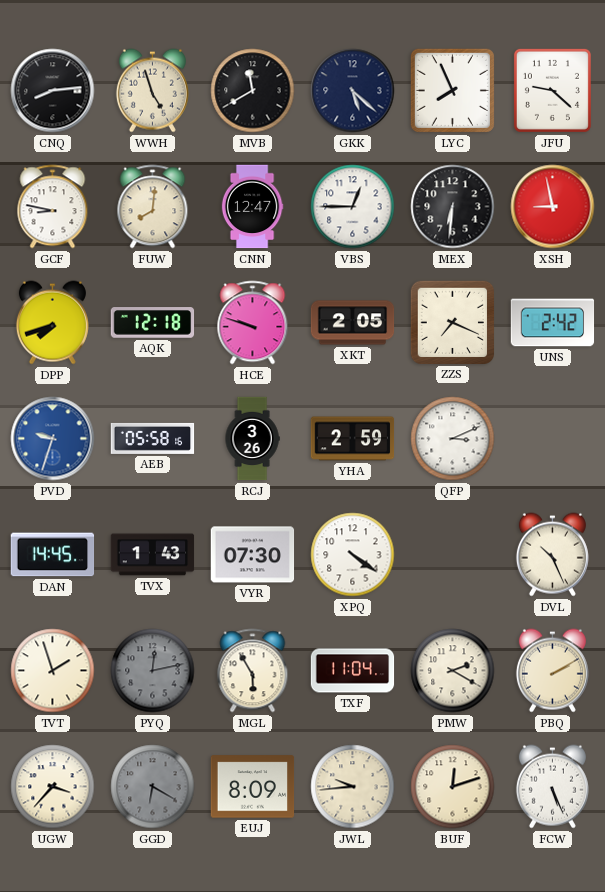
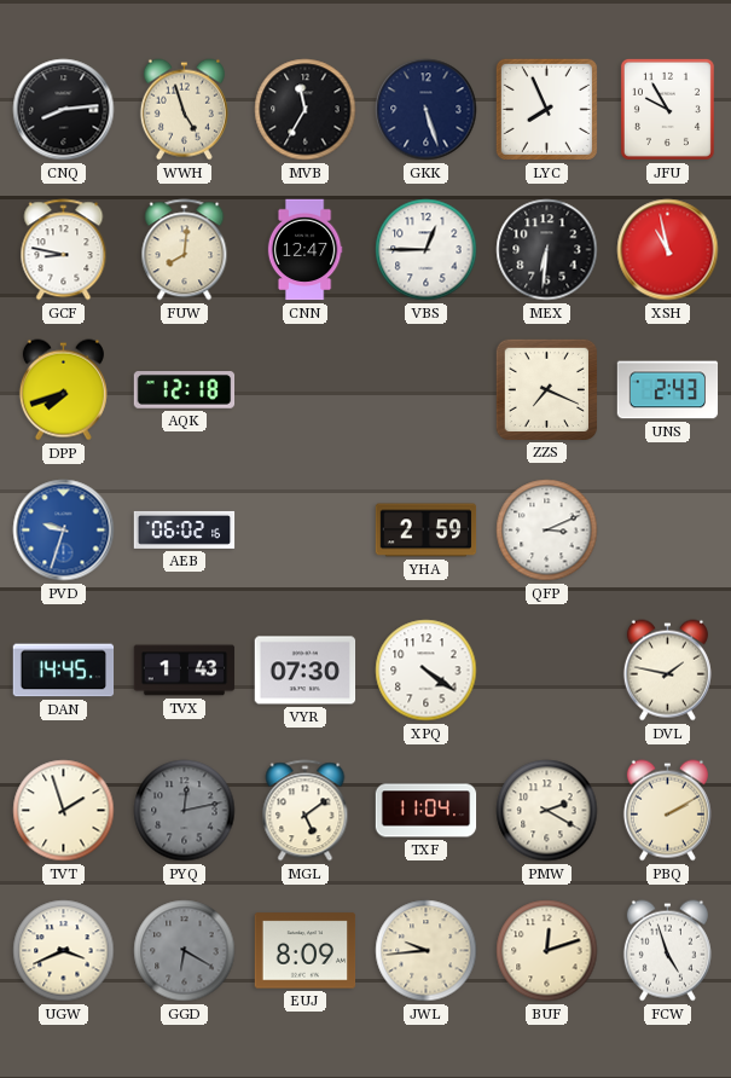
MVB: 11:40 -> 11:35
GKK: 5:22 -> 5:27
JFU: 9:22 -> 9:55
XSH: 8:58 -> 10:58
HCE: 9:48 -> none
XKT: 2:05 -> none
UNS: 2:42 -> 2:43
AEB: 05:58 -> 06:02
RCJ: 3:26 -> none
DVL: 10:26 -> 1:47
MGL: 5:55 -> 5:09
UGW: 3:37 -> 3:41
FCW: 5:26 -> 4:57
